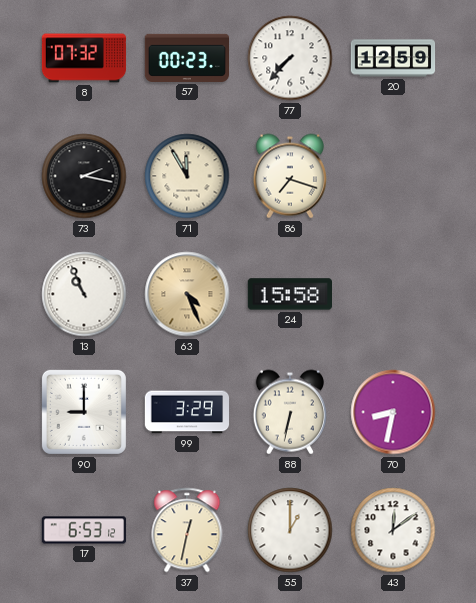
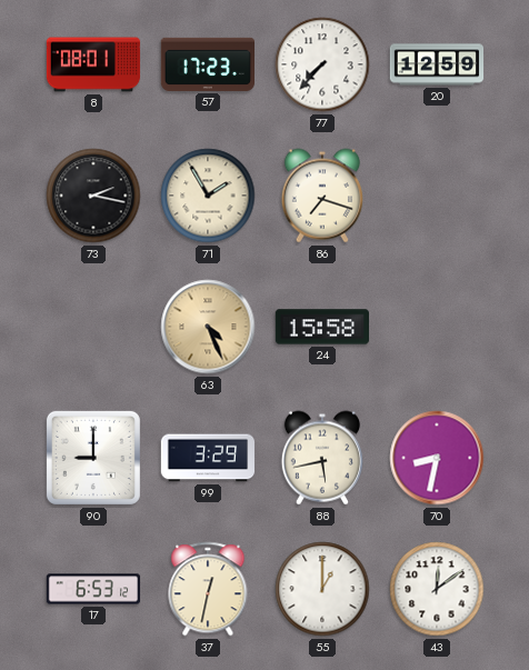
8: 07:32 -> 08:01
57: 00:23 -> 17:23
71: 11:55 -> 1:55
13: 10:56 -> none
88: 6:32 -> 5:43
